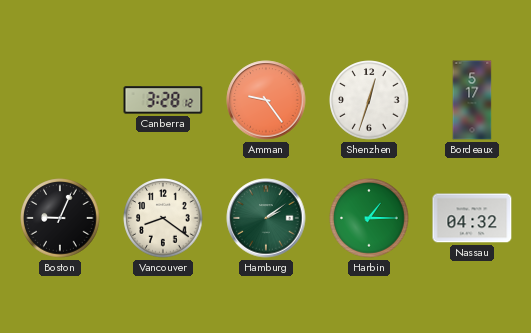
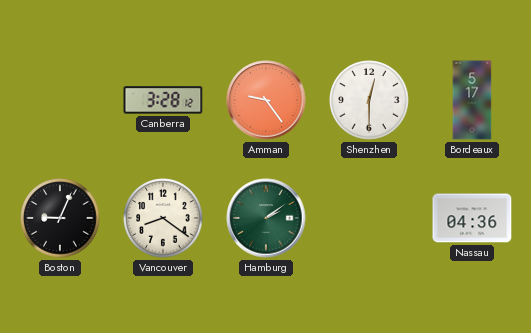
Shenzhen: 12:33 -> 12:30
Harbin: 1:15 -> none
Nassau: 04:32 -> 04:36
